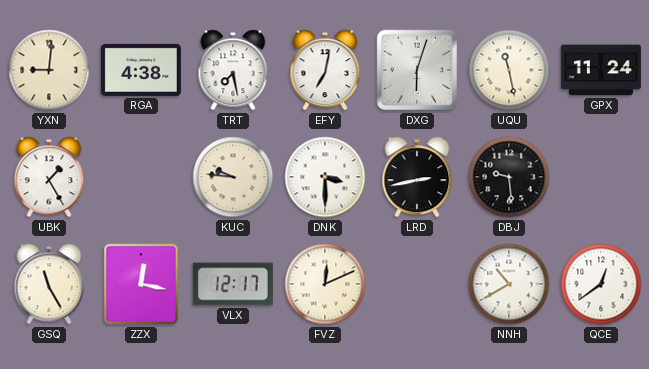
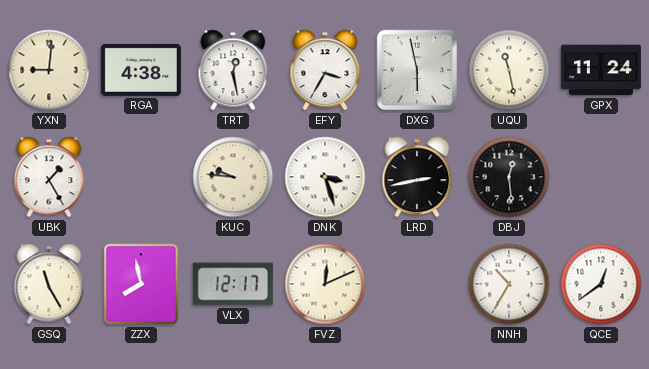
TRT: 7:28 -> 12:28
EFY: 7:02 -> 3:35
DXG: 6:03 -> 5:58
DNK: 3:30 -> 3:27
DBJ: 9:29 -> 12:29
ZZX: 12:17 -> 7:58
NNH: 10:40 -> 10:35
